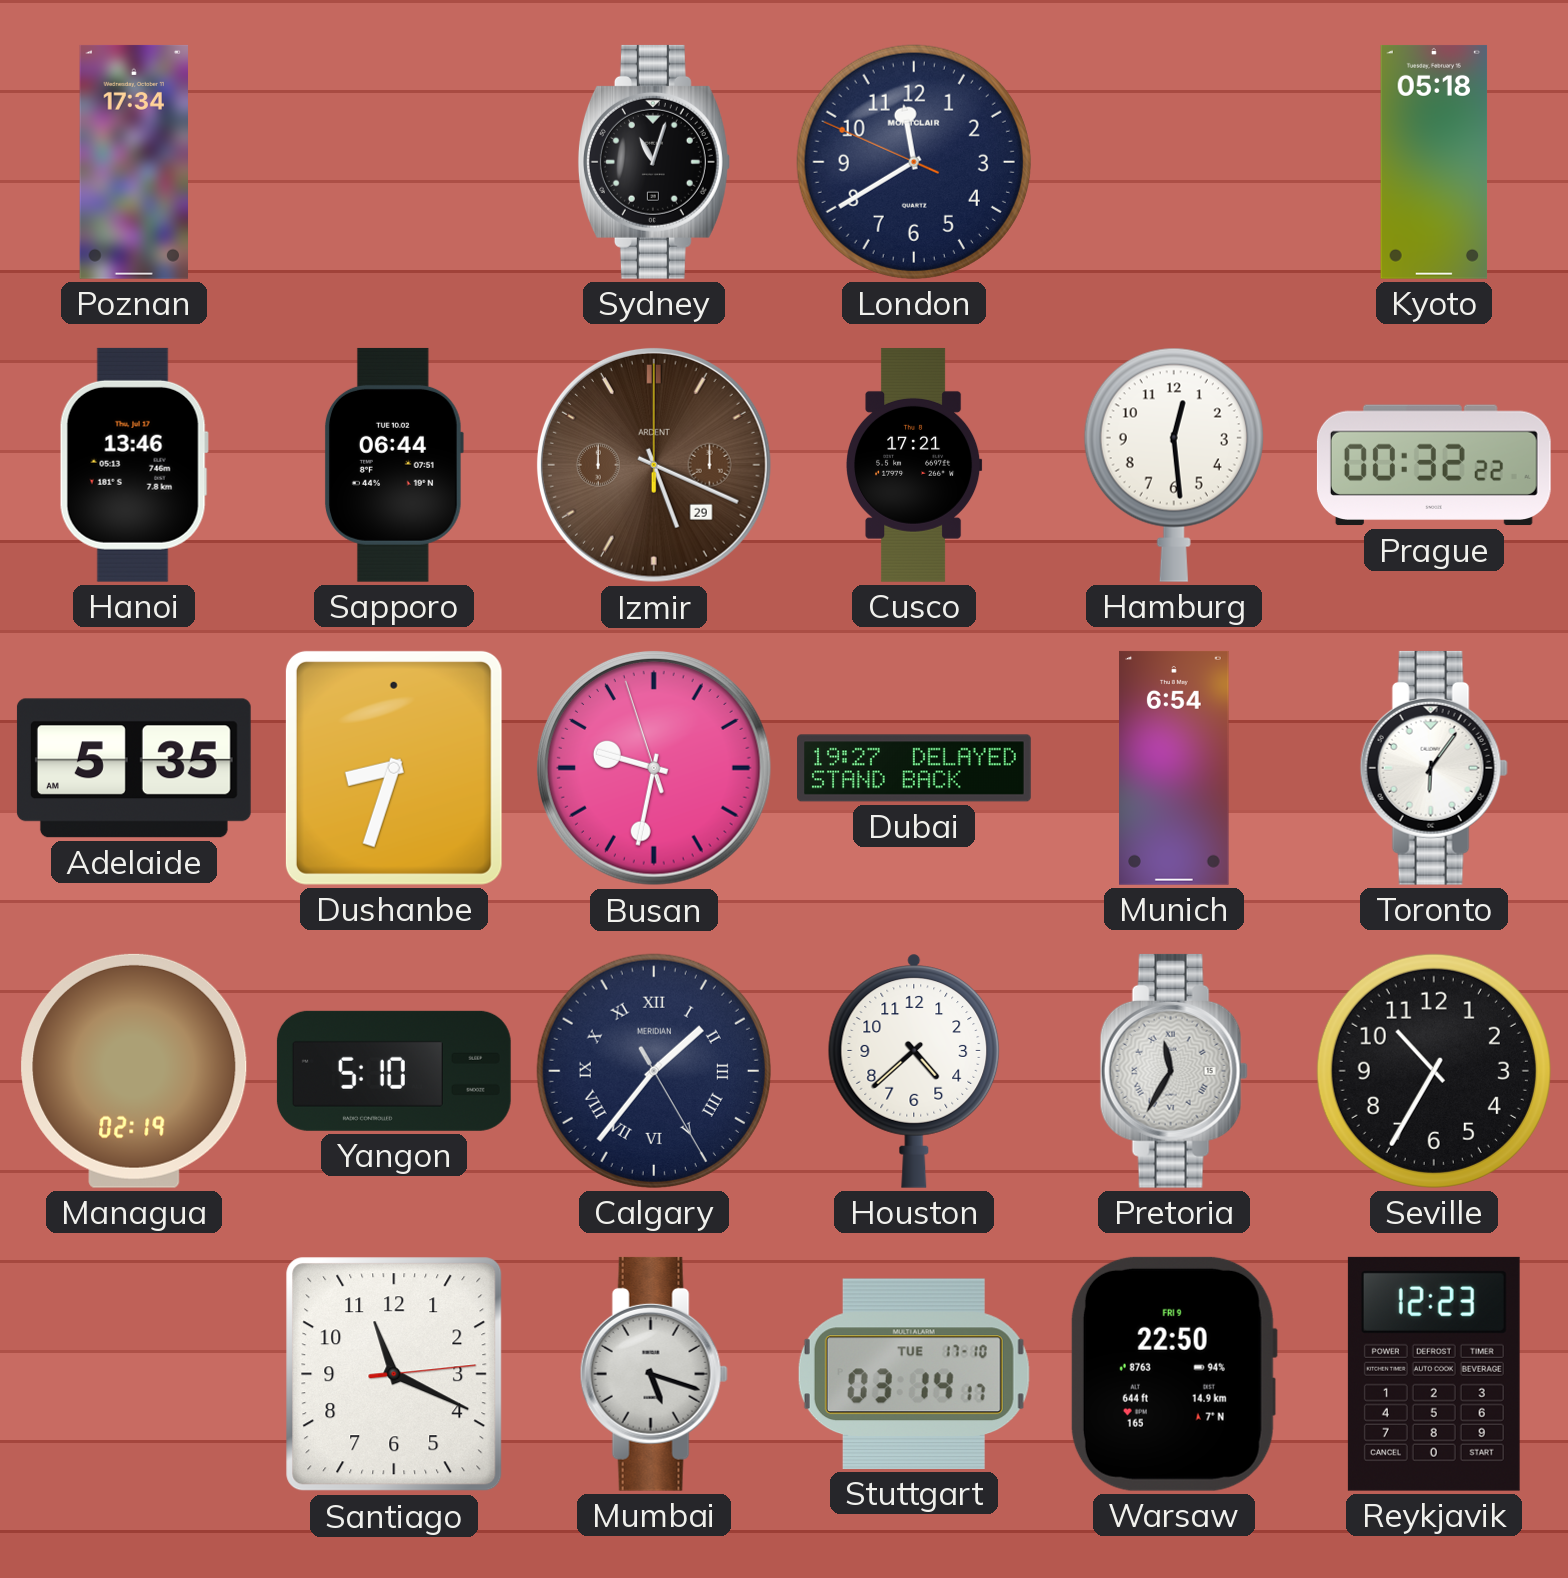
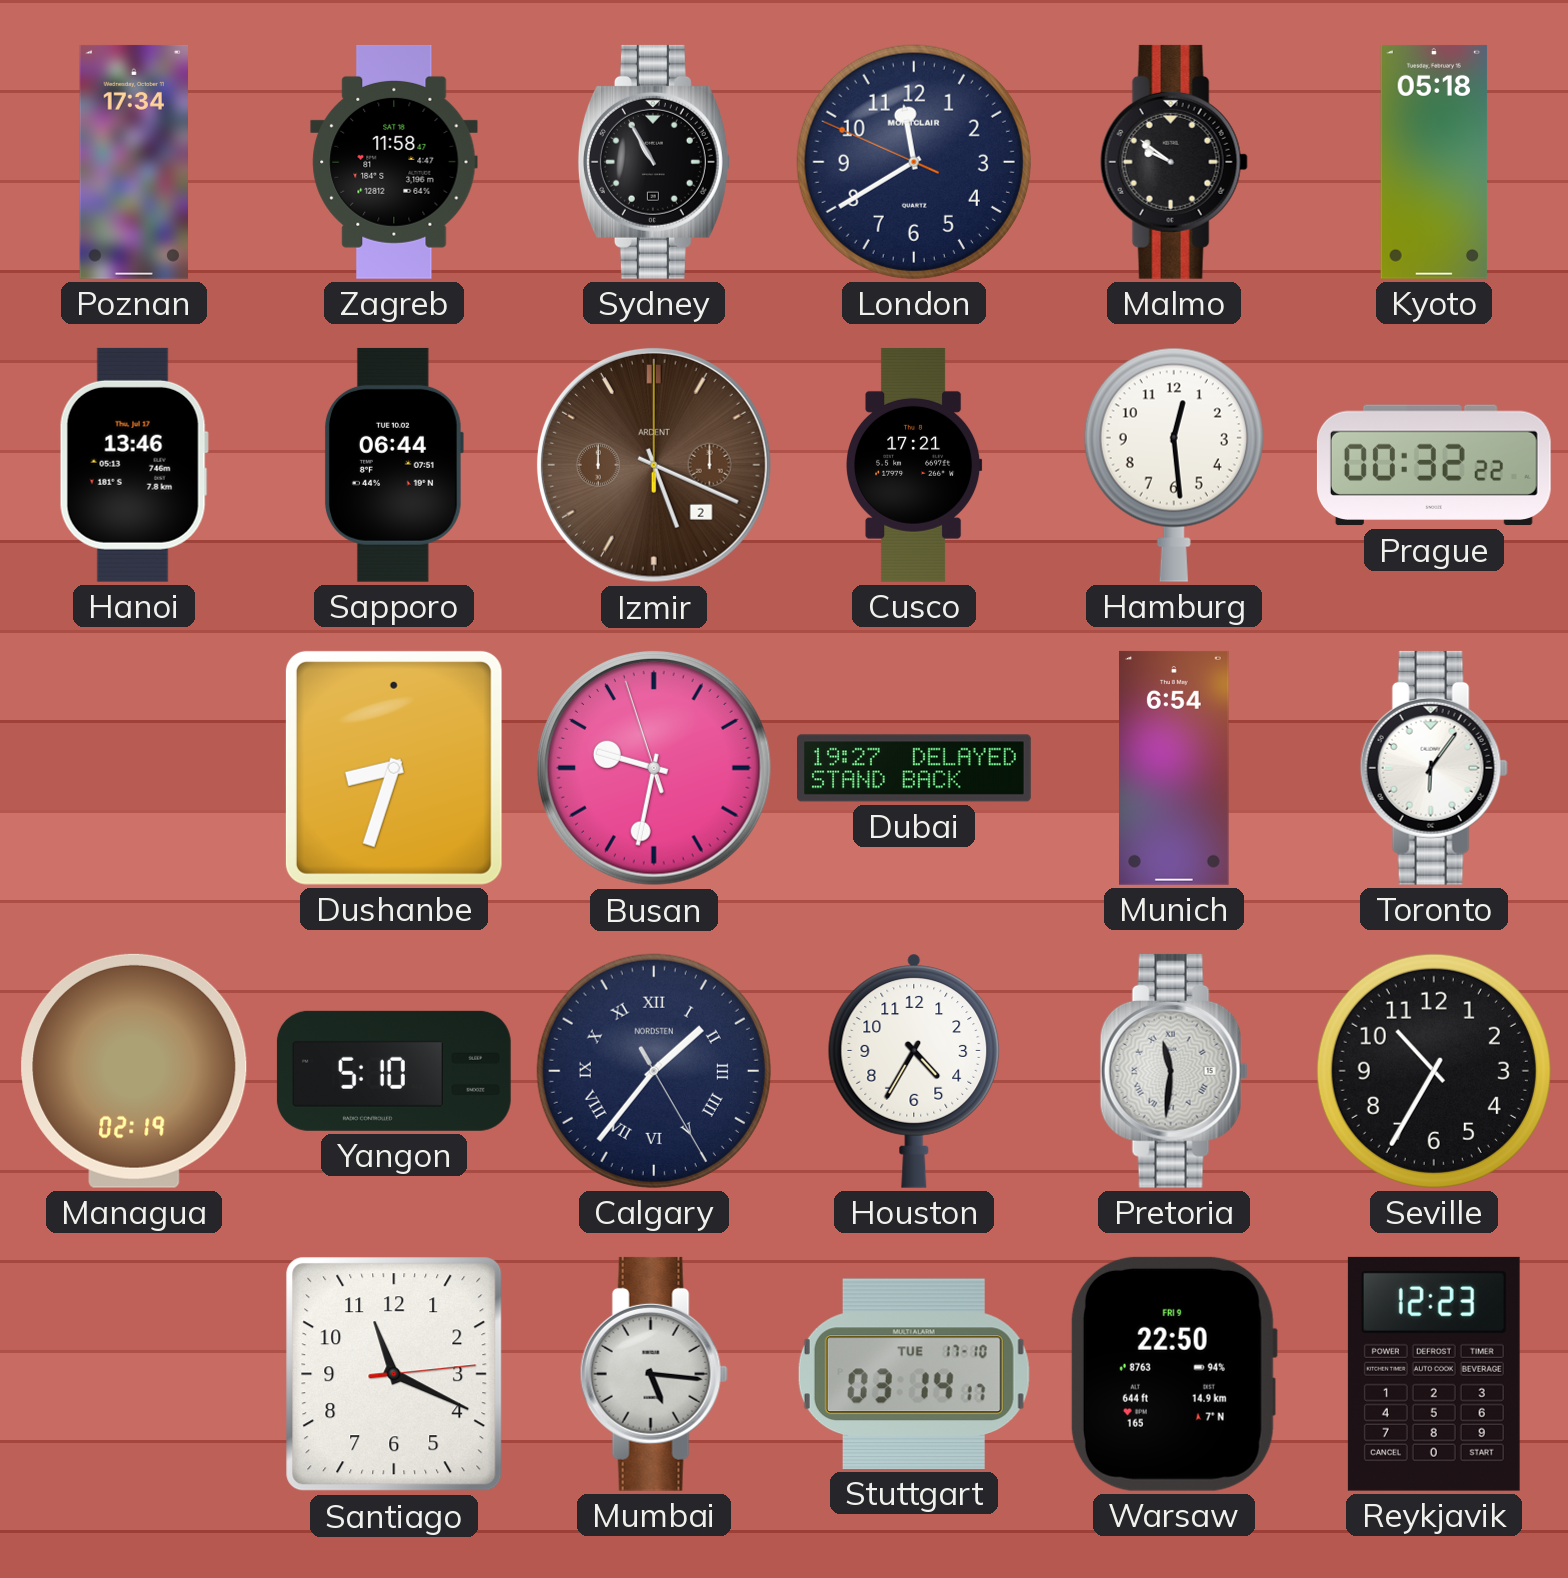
Zagreb: none -> 11:58
Sydney: 11:03 -> 10:55
Malmo: none -> 9:51
Izmir date: 29 -> 2
Adelaide: 5:35 -> none
Calgary brand: MERIDIAN -> NORDSTEN
Houston: 4:38 -> 4:35
Pretoria: 11:35 -> 11:31
Mumbai: 5:18 -> 5:16
